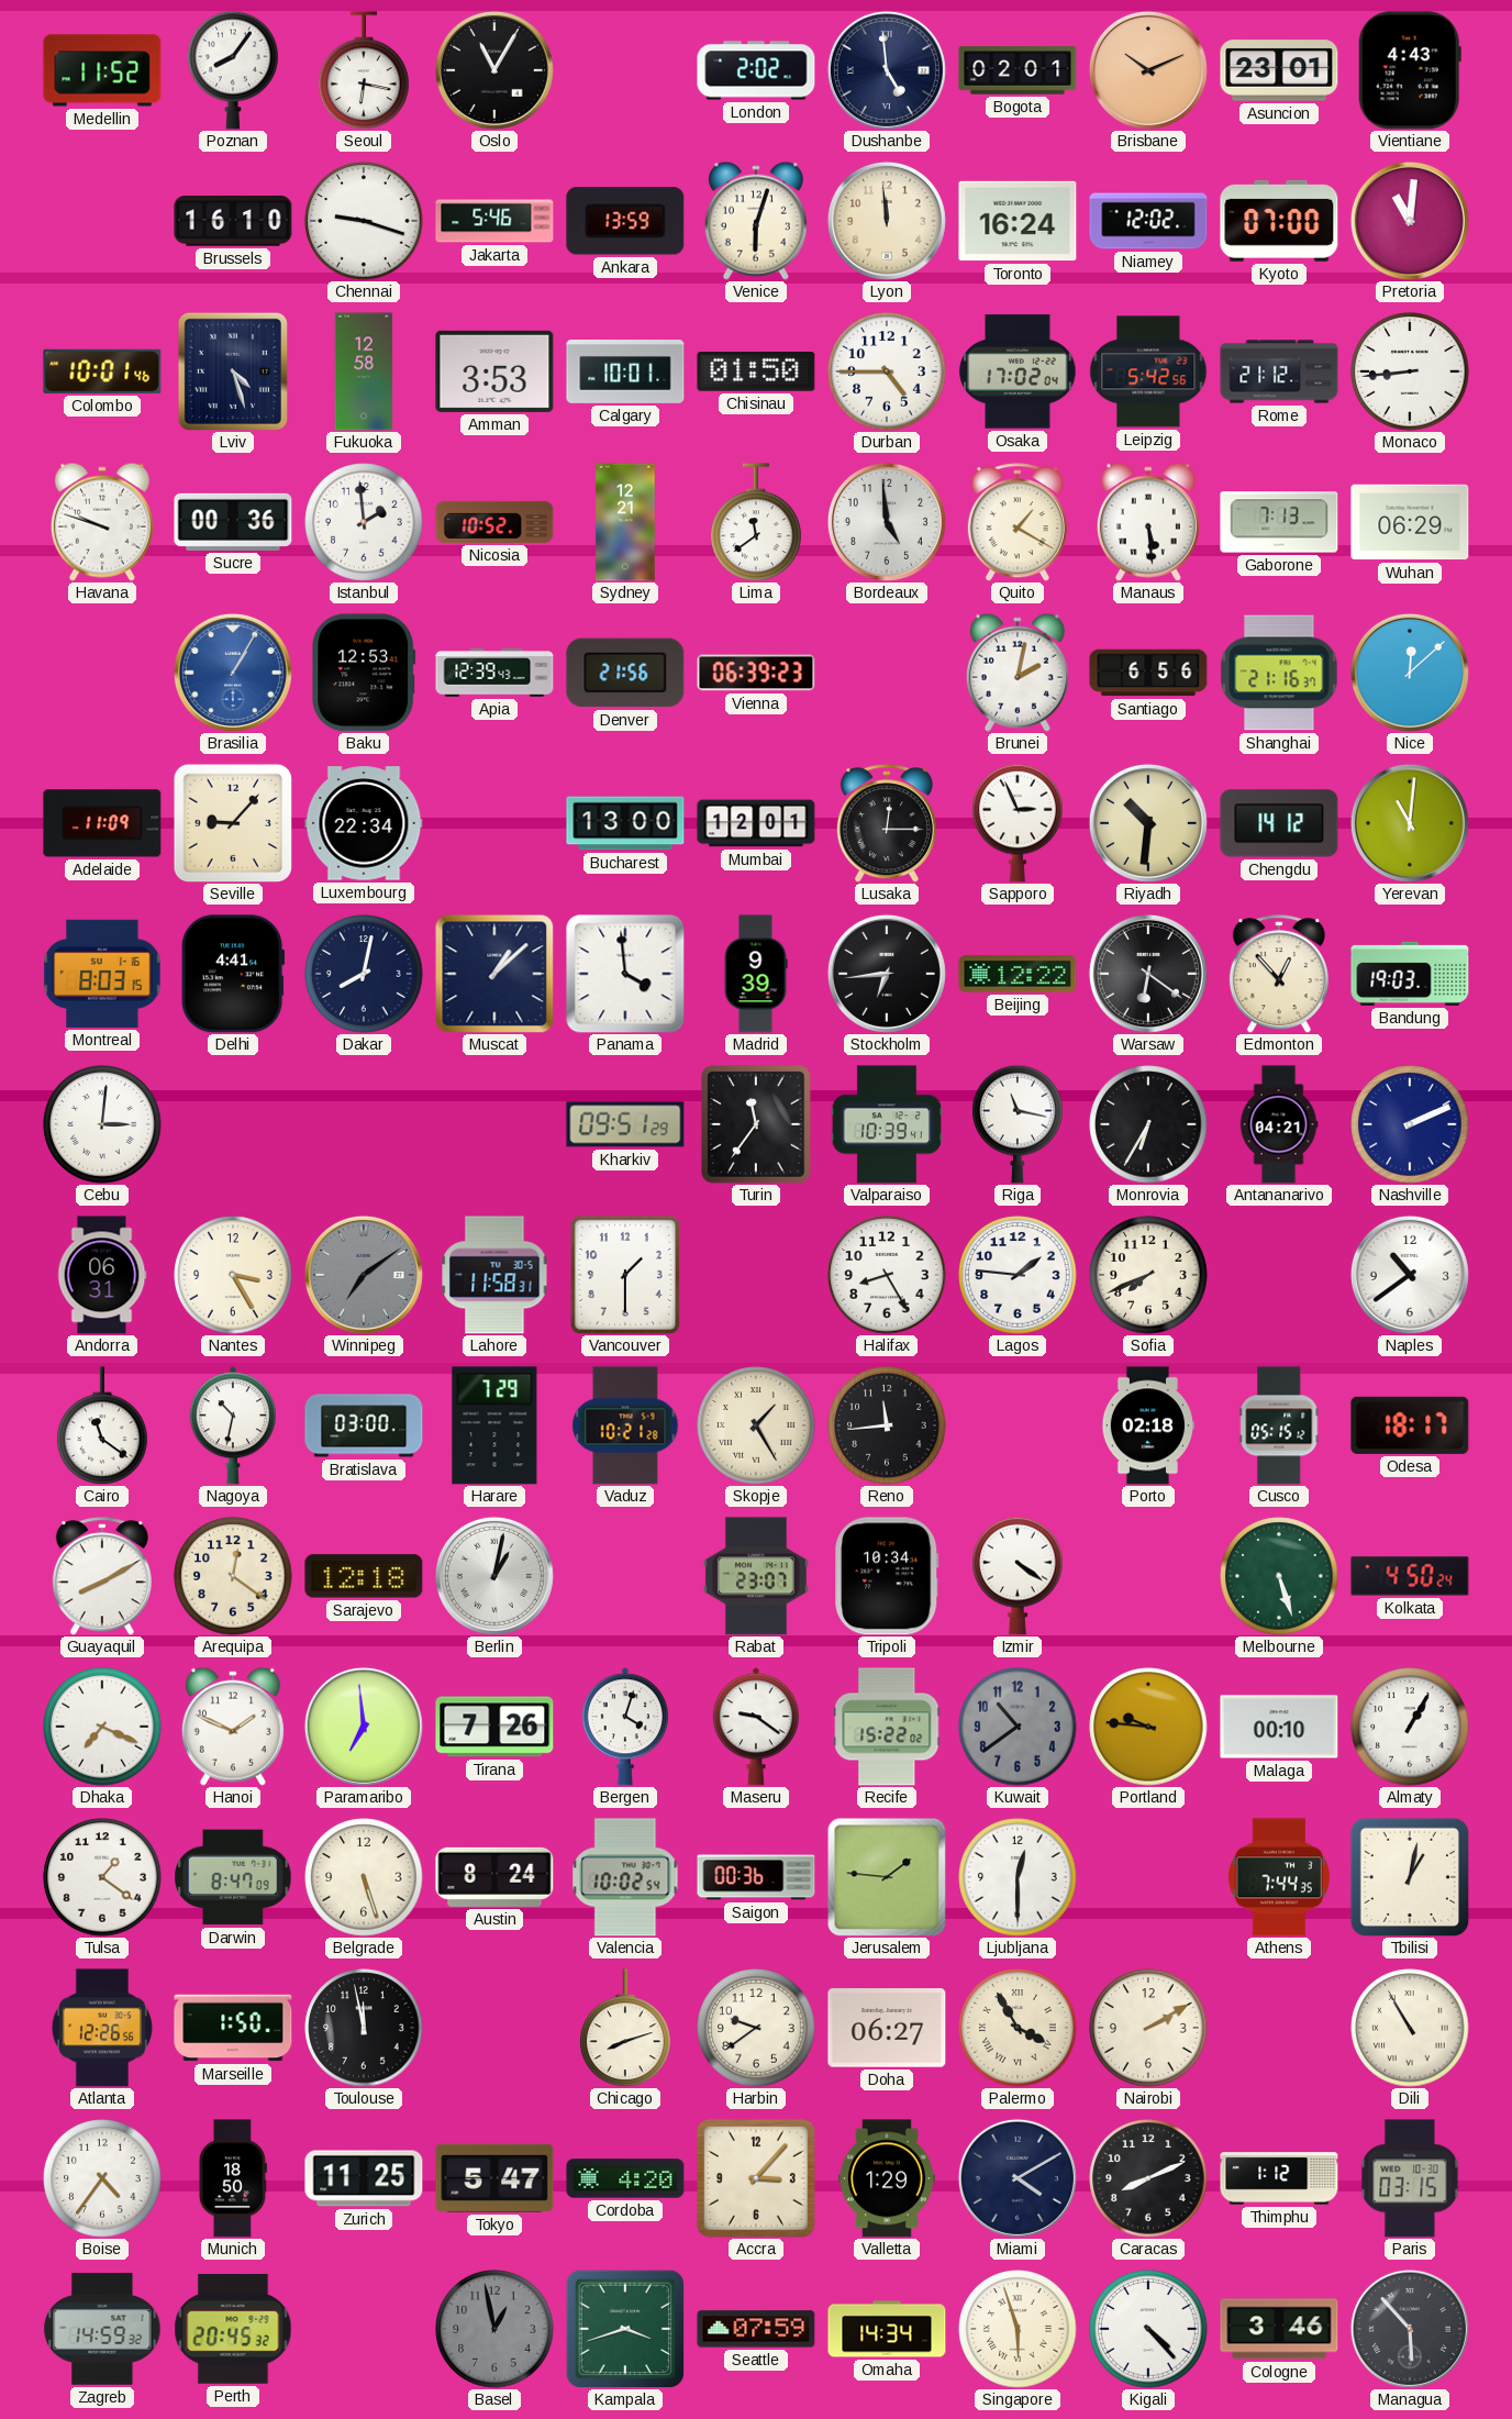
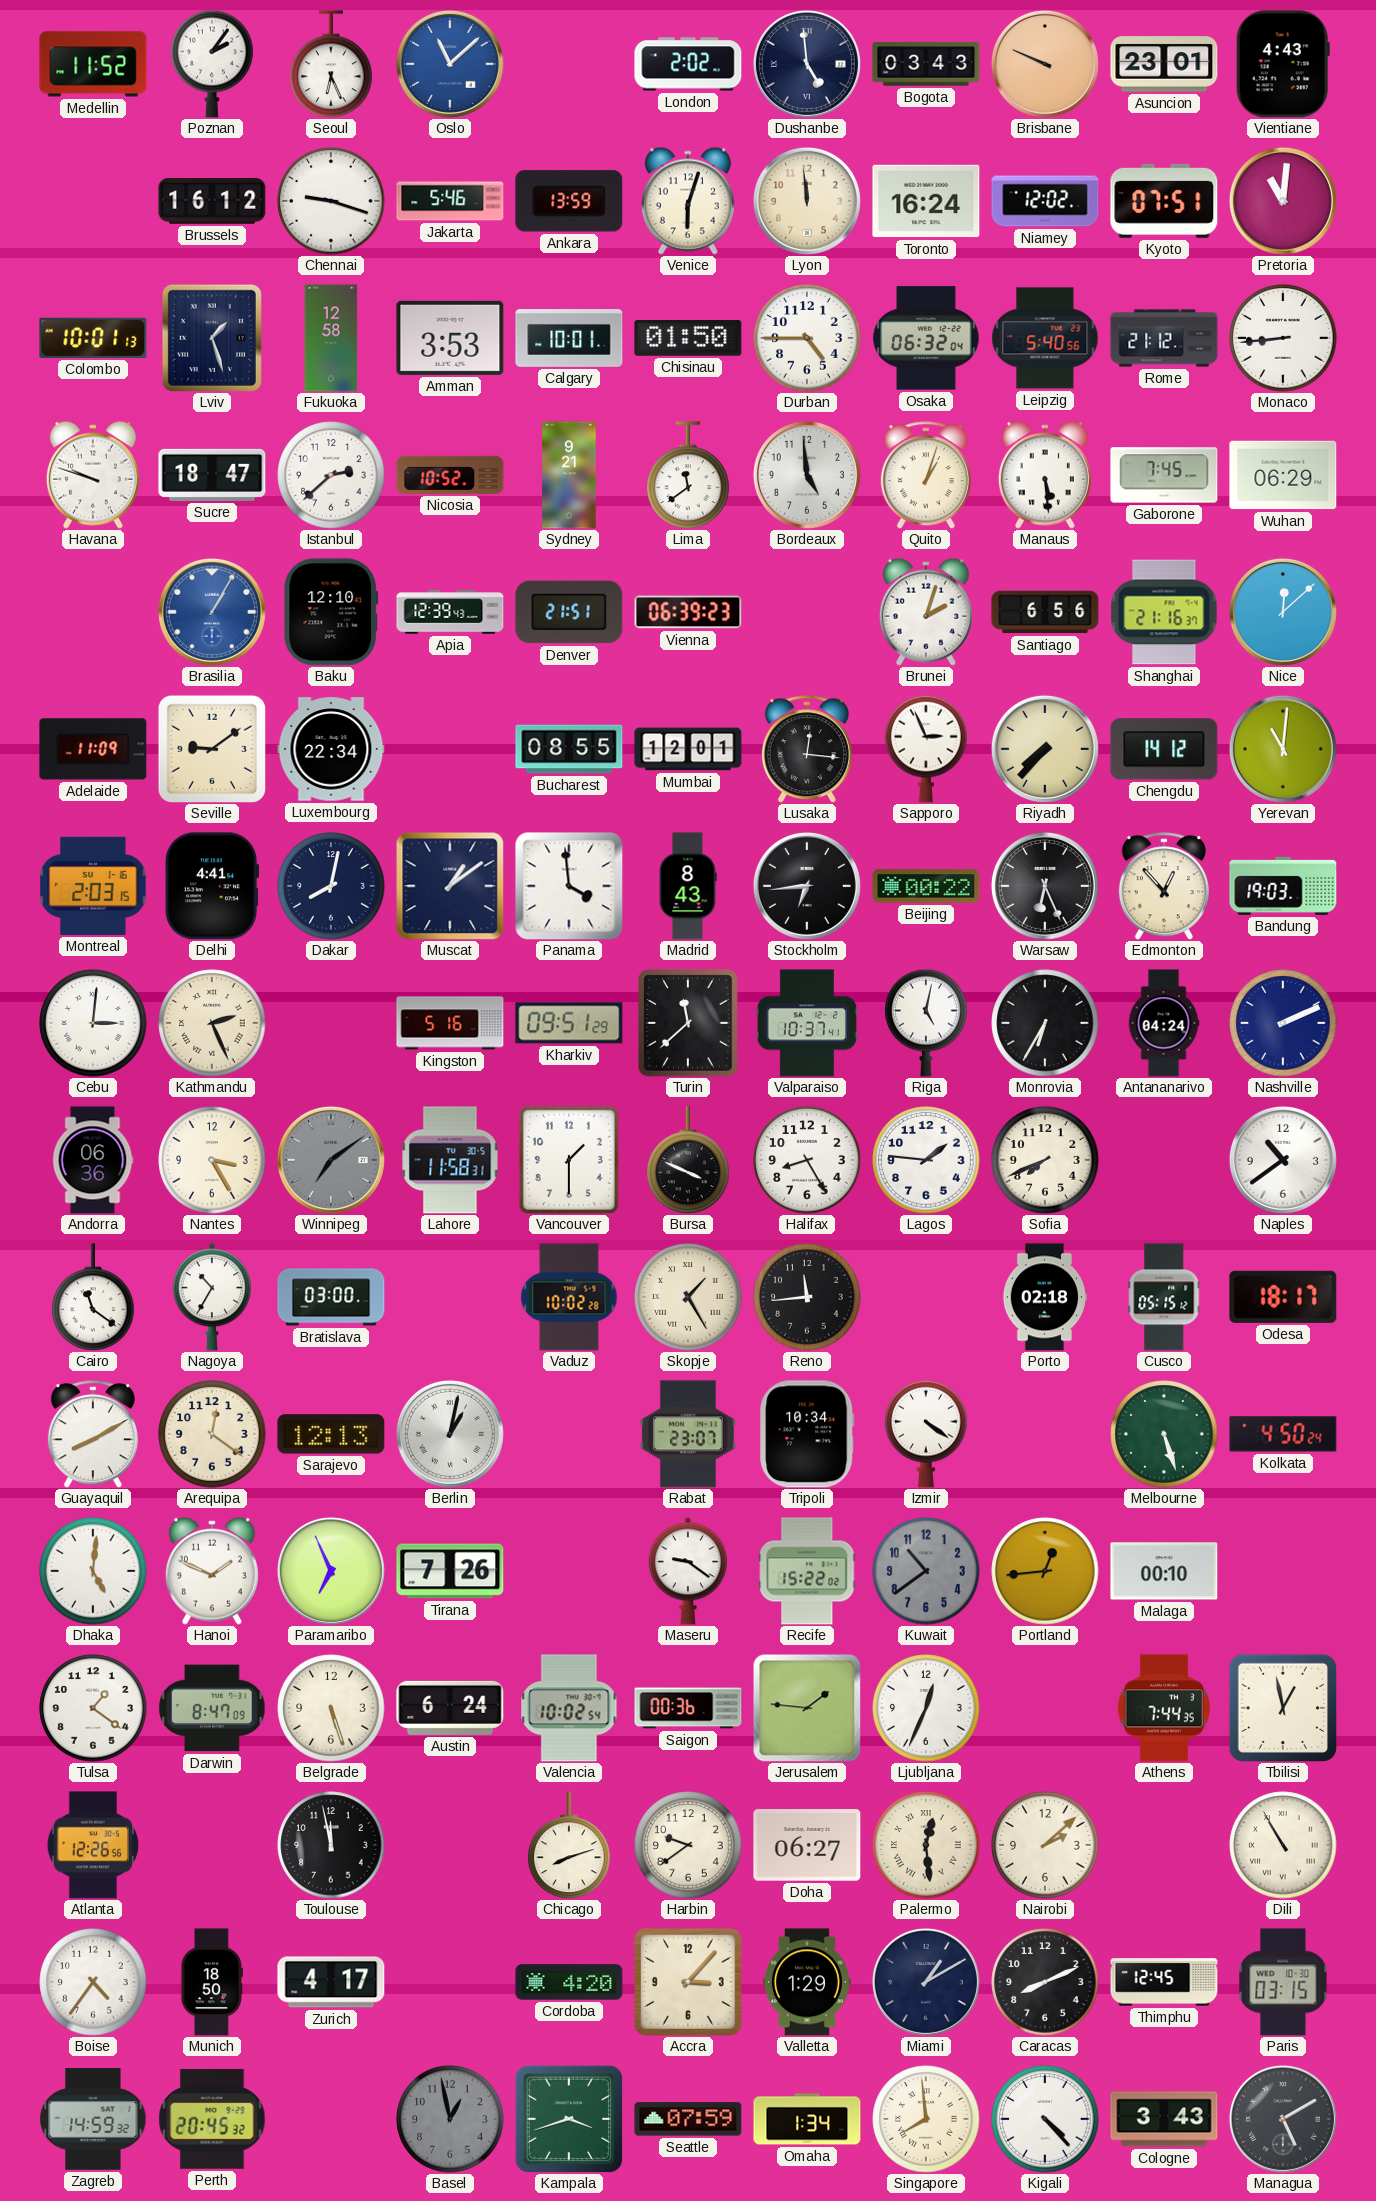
Poznan: 8:06 -> 2:06
Seoul: 6:17 -> 6:26
Oslo: 11:05 -> 11:08
Oslo dial: black -> blue
Bogota: 02:01 -> 03:43
Brisbane: 10:11 -> 9:49
Brussels: 16:10 -> 16:12
Kyoto: 07:00 -> 07:51
Colombo: 10:01:46 -> 10:01:13
Lviv: 4:27 -> 1:27
Osaka: 17:02 -> 06:32
Leipzig: 5:42 -> 5:40
Sucre: 00:36 -> 18:47
Istanbul: 1:59 -> 2:38
Sydney: 12:21 -> 9:21
Quito: 1:20 -> 1:03
Gaborone: 7:13 -> 7:45
Baku: 12:53 -> 12:10
Denver: 21:56 -> 21:51
Brunei: 2:02 -> 2:03
Seville: 9:07 -> 9:09
Bucharest: 13:00 -> 08:55
Lusaka: 12:15 -> 12:16
Riyadh: 10:31 -> 7:37
Montreal: 8:03 -> 2:03
Muscat: 1:08 -> 1:09
Madrid: 9:39 -> 8:43
Beijing: 12:22 -> 00:22
Warsaw: 6:21 -> 6:26
Kathmandu: none -> 2:26
Kingston: none -> 5:16
Turin: 11:36 -> 11:38
Valparaiso: 10:39 -> 10:37
Riga: 11:17 -> 5:02
Antananarivo: 04:21 -> 04:24
Andorra: 06:31 -> 06:36
Bursa: none -> 3:49
Nagoya: 10:32 -> 10:35
Harare: 7:29 -> none
Vaduz: 10:21 -> 10:02
Sarajevo: 12:18 -> 12:13
Dhaka: 7:19 -> 5:01
Paramaribo: 6:59 -> 6:56
Bergen: 4:03 -> none
Portland: 9:46 -> 12:44
Almaty: 1:05 -> none
Austin: 8:24 -> 6:24
Ljubljana: 12:30 -> 12:34
Tbilisi: 1:02 -> 12:58
Marseille: 1:50 -> none
Palermo: 3:55 -> 12:29
Nairobi: 2:10 -> 2:08
Zurich: 11:25 -> 4:17
Tokyo: 5:47 -> none
Miami: 4:10 -> 1:10
Thimphu: 1:12 -> 12:45
Omaha: 14:34 -> 1:34
Singapore: 5:57 -> 7:59
Cologne: 3:46 -> 3:43
Managua: 5:53 -> 5:10
